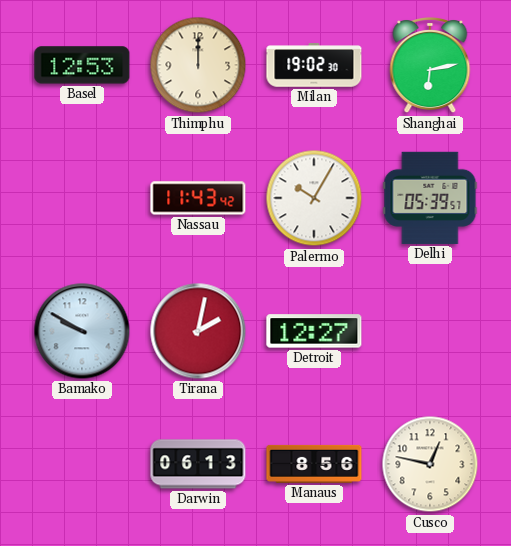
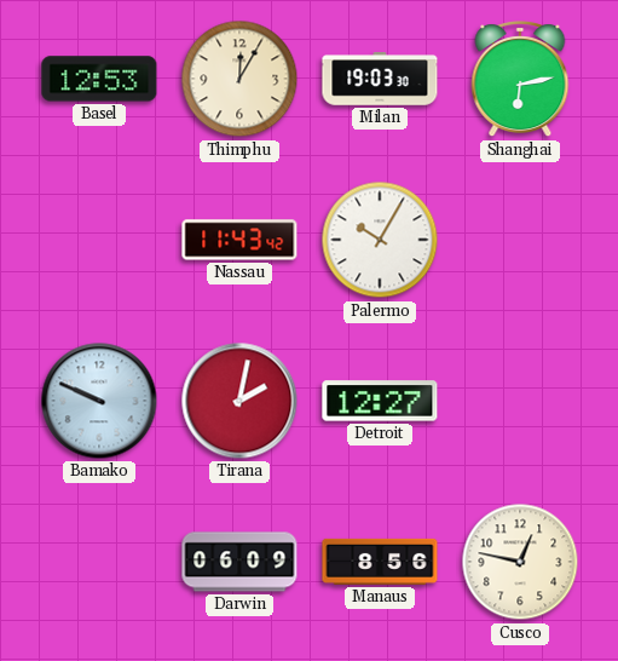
Thimphu: 12:00 -> 12:05
Milan: 19:02 -> 19:03
Delhi: 05:39 -> none
Bamako: 9:50 -> 9:49
Darwin: 06:13 -> 06:09
